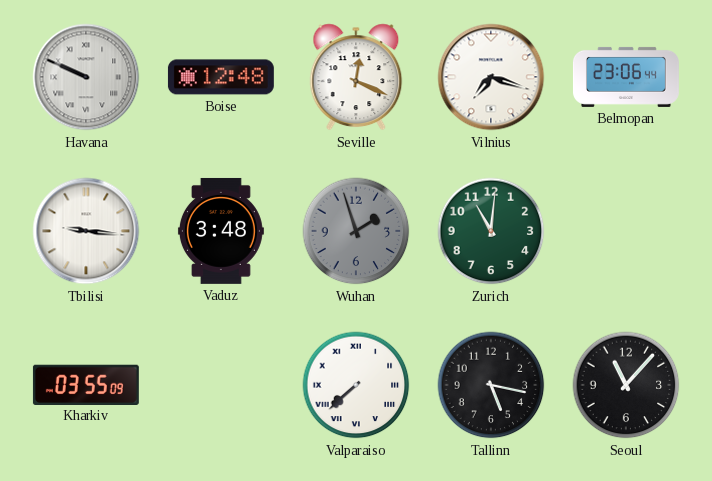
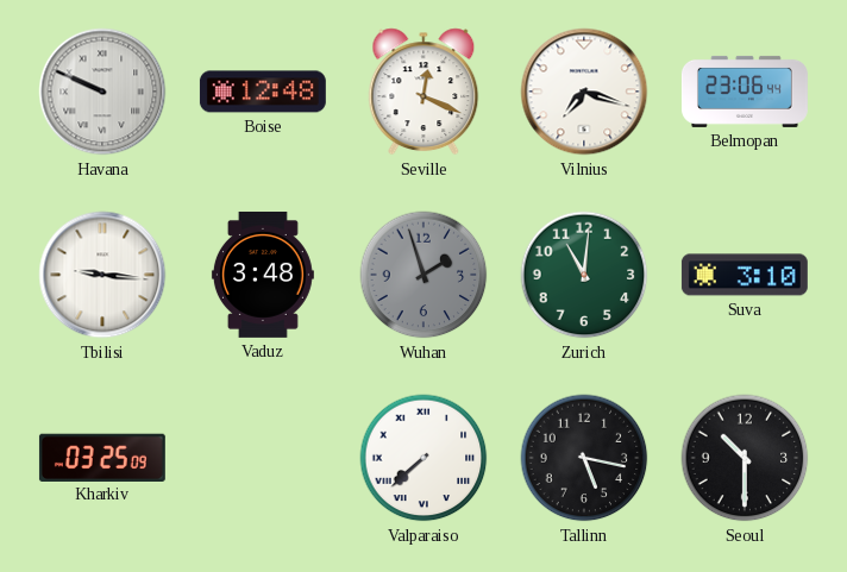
Suva: none -> 3:10
Kharkiv: 03:55 -> 03:25
Seoul: 11:07 -> 10:30
